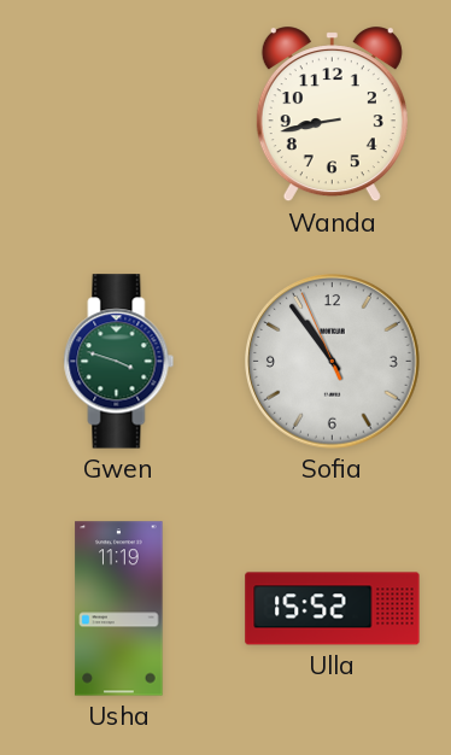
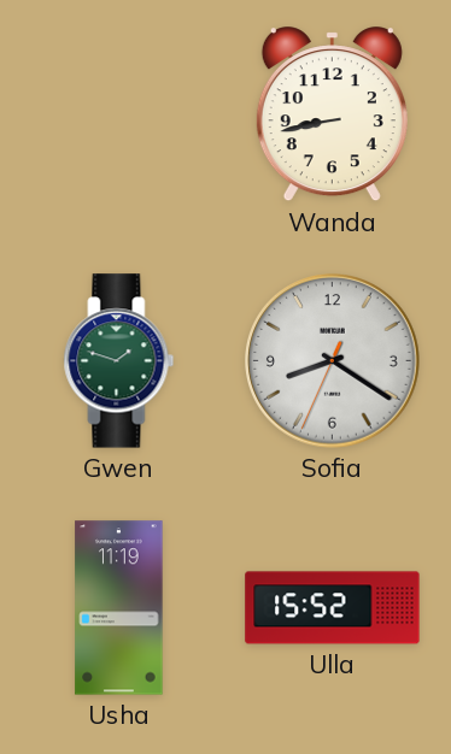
Gwen: 3:48 -> 1:48
Sofia: 10:53 -> 8:20
